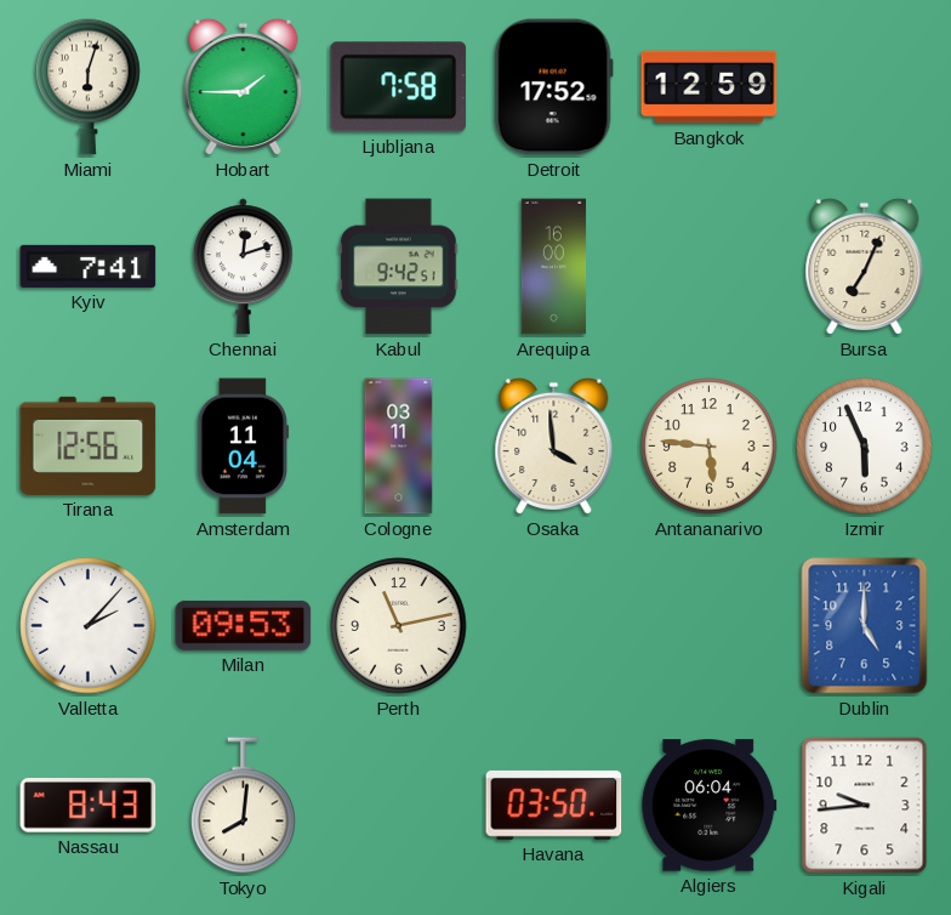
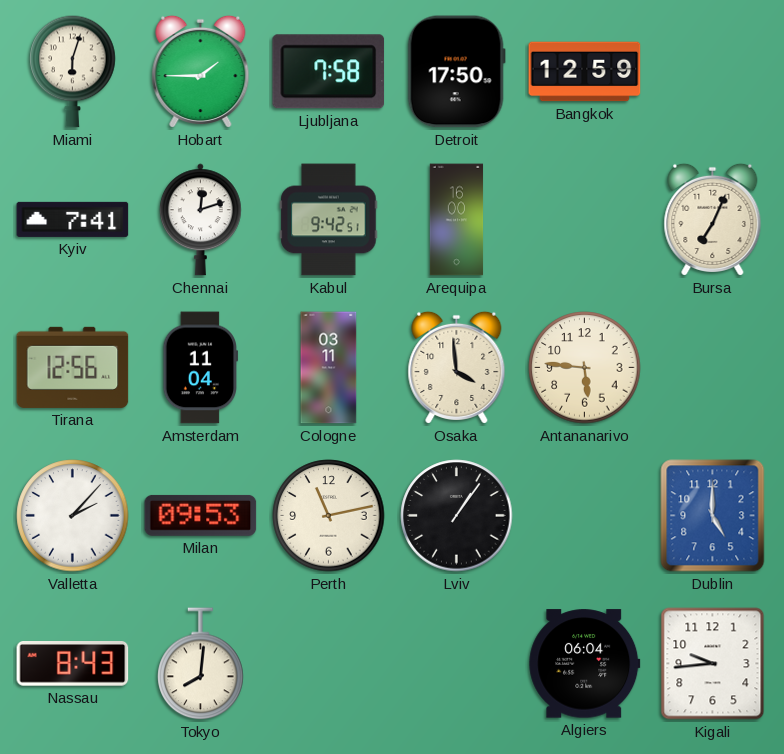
Detroit: 17:52 -> 17:50
Izmir: 5:56 -> none
Lviv: none -> 1:06
Havana: 03:50 -> none
